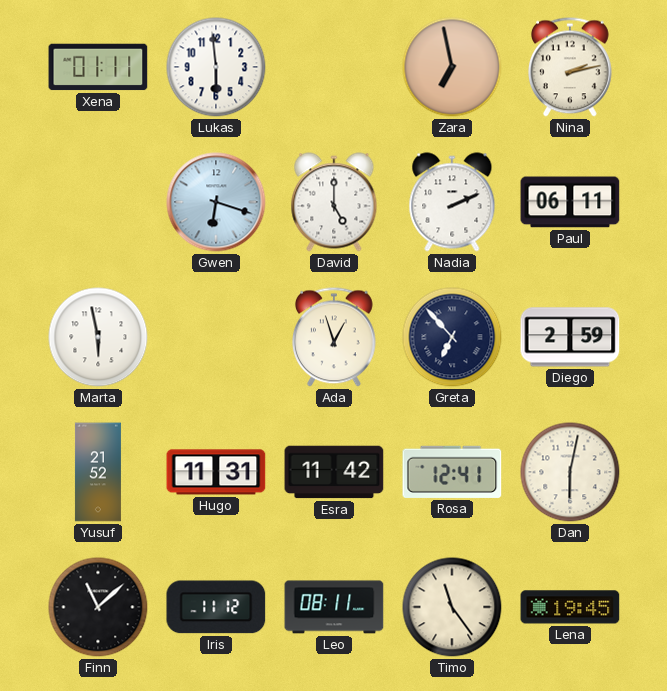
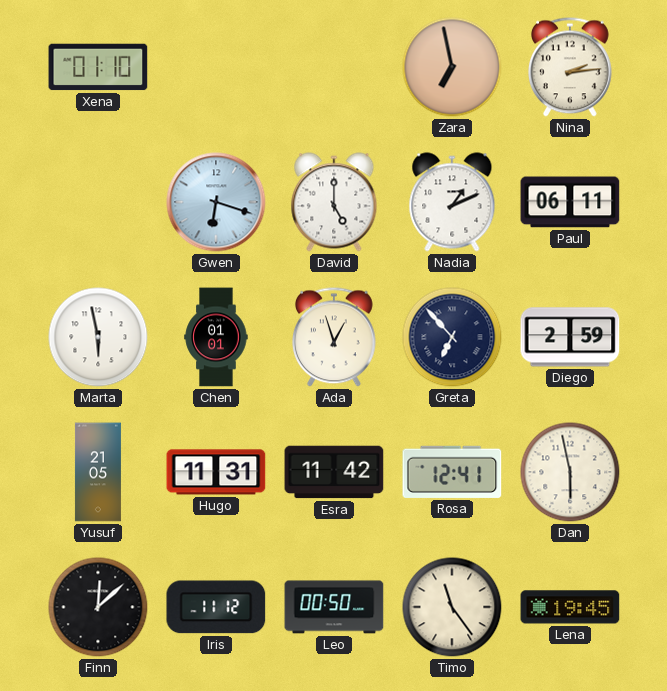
Xena: 01:11 -> 01:10
Lukas: 5:59 -> none
Nina: 2:13 -> 2:14
Nadia: 2:11 -> 1:11
Chen: none -> 01:01
Yusuf: 21:52 -> 21:05
Dan: 6:02 -> 5:58
Finn: 11:08 -> 12:08
Leo: 08:11 -> 00:50
